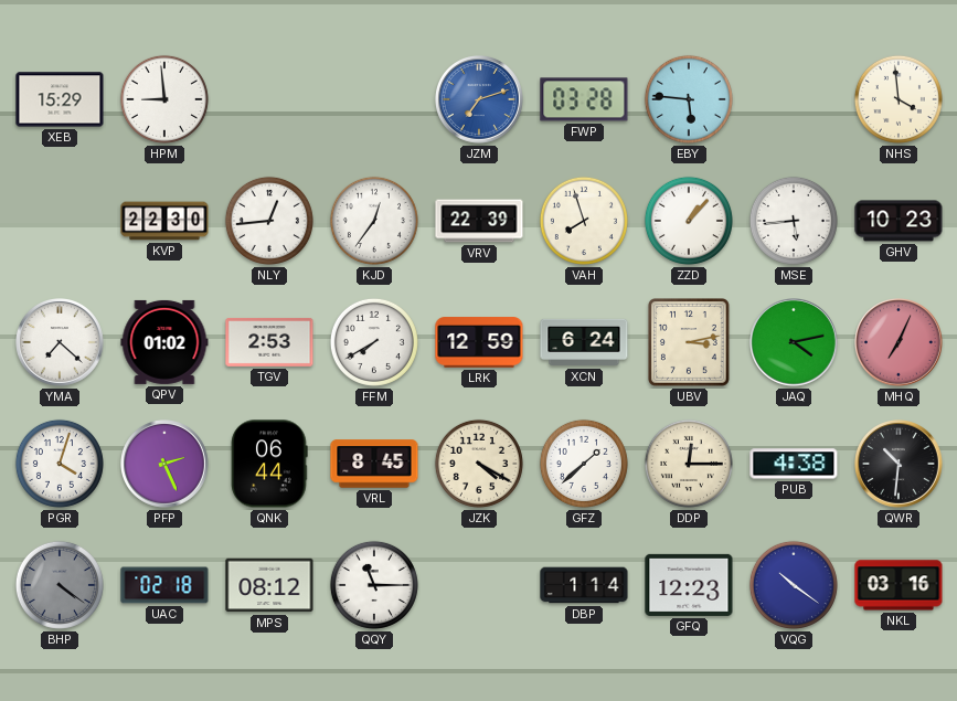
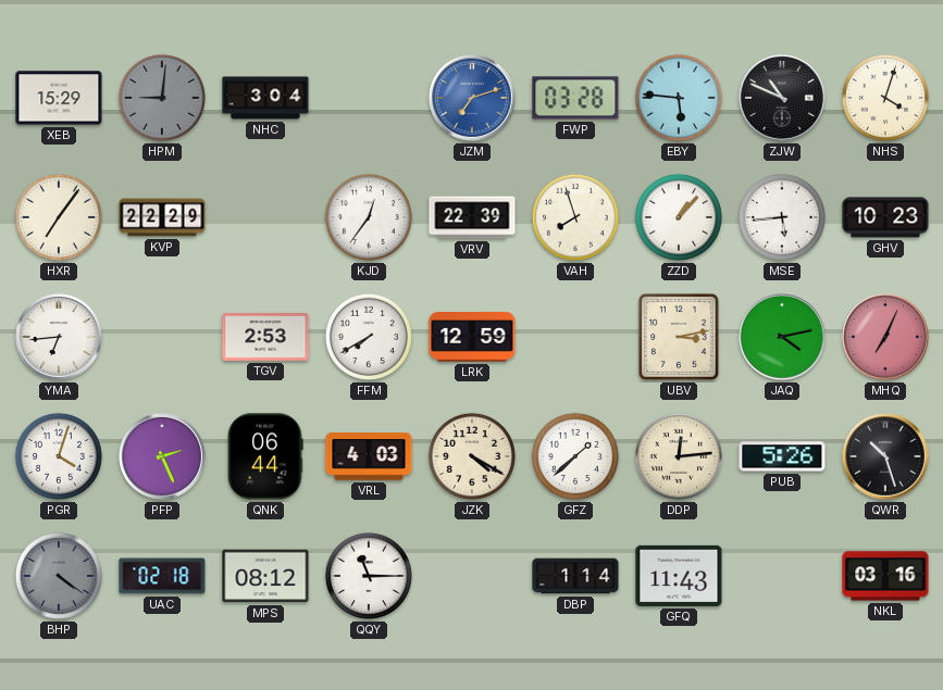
HPM: 8:59 -> 9:01
HPM dial: white -> grey
NHC: none -> 3:04
ZJW: none -> 10:49
NHS: 3:59 -> 4:03
HXR: none -> 7:06
KVP: 22:30 -> 22:29
NLY: 12:44 -> none
YMA: 7:22 -> 6:44
QPV: 01:02 -> none
XCN: 6:24 -> none
VRL: 8:45 -> 4:03
DDP: 12:15 -> 12:14
PUB: 4:38 -> 5:26
QWR: 10:31 -> 10:27
GFQ: 12:23 -> 11:43
VQG: 10:21 -> none
